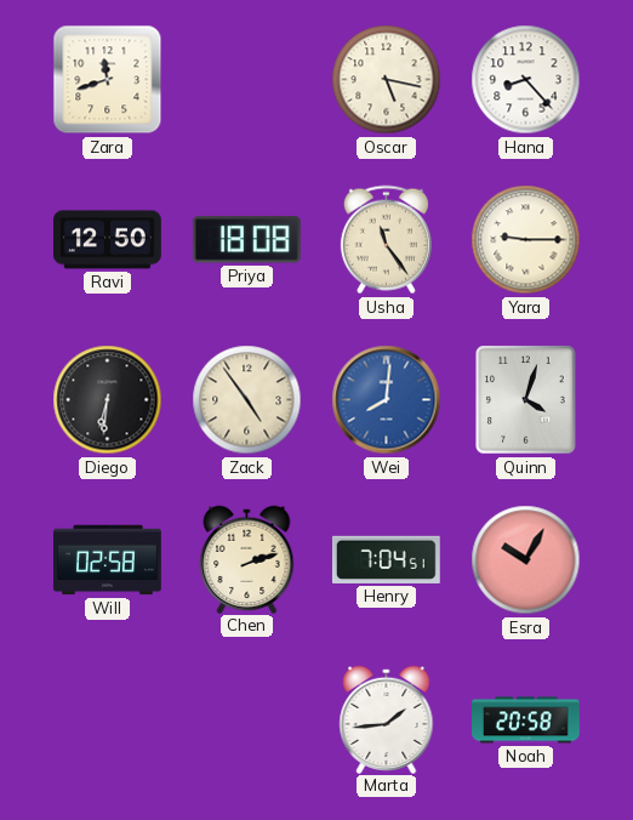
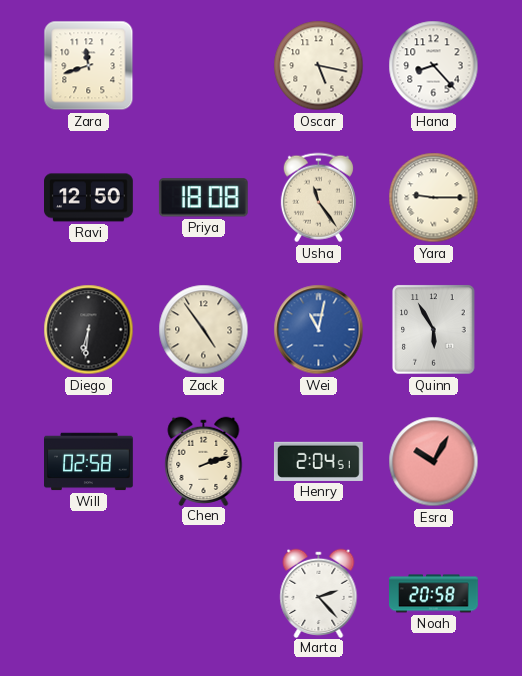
Wei: 8:01 -> 11:02
Quinn: 4:03 -> 5:55
Henry: 7:04 -> 2:04
Marta: 1:44 -> 2:23
